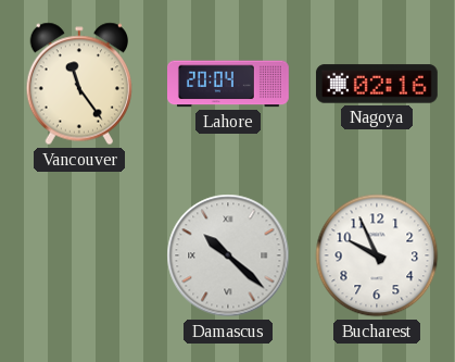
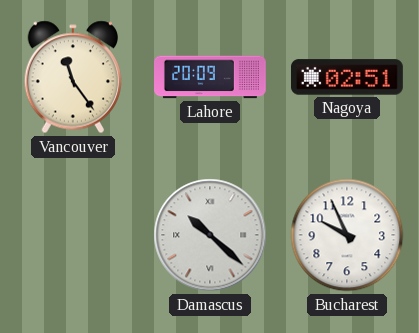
Lahore: 20:04 -> 20:09
Nagoya: 02:16 -> 02:51
